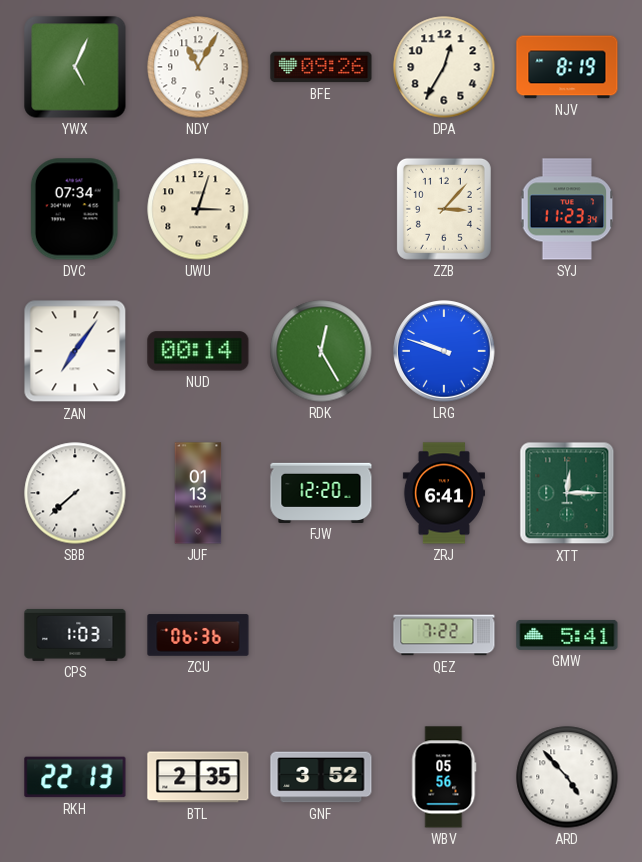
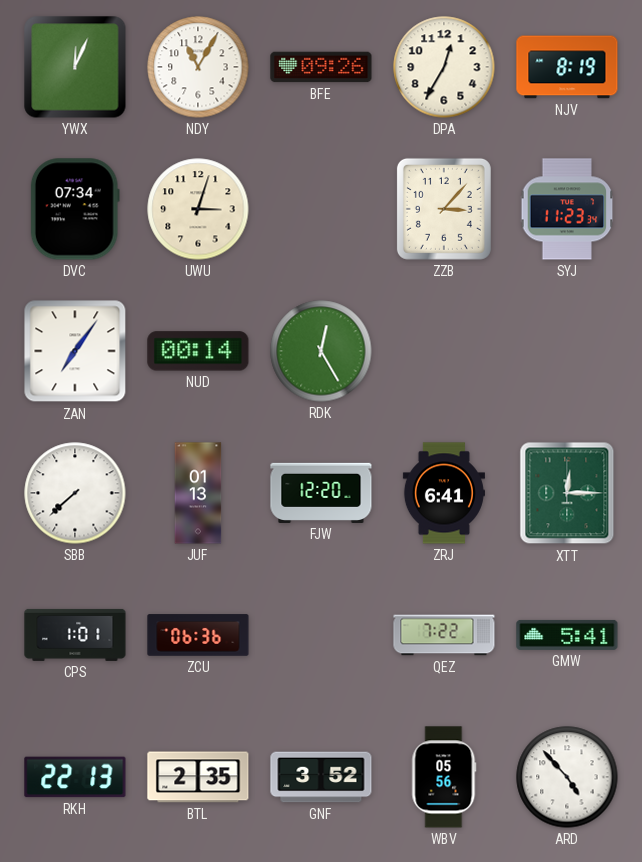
YWX: 5:04 -> 12:04
LRG: 9:48 -> none
CPS: 1:03 -> 1:01
